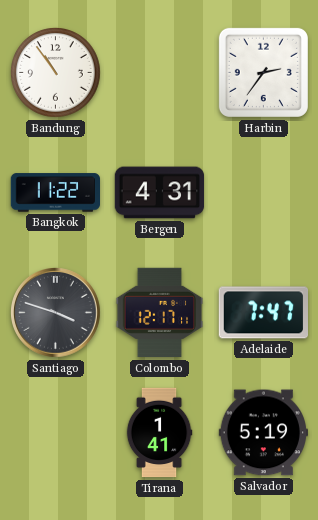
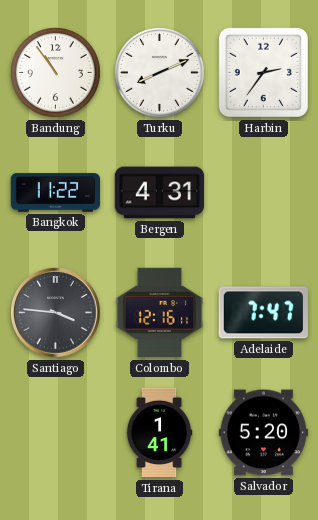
Turku: none -> 8:11
Santiago: 3:48 -> 3:46
Colombo: 12:17 -> 12:16
Salvador: 5:19 -> 5:20
